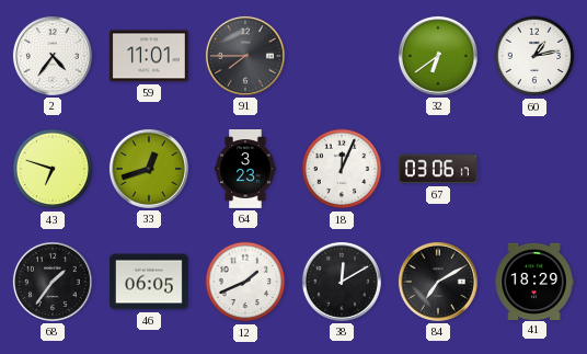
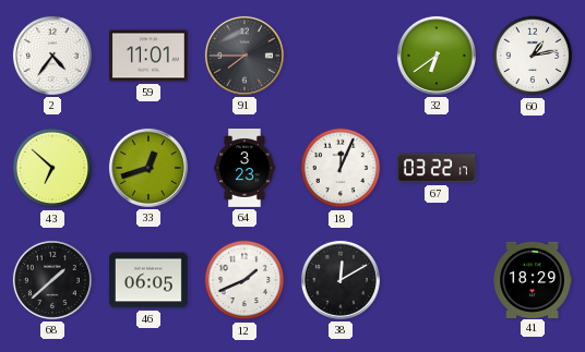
43: 6:48 -> 6:52
67: 03:06 -> 03:22
68: 1:36 -> 1:38
84: 7:10 -> none
